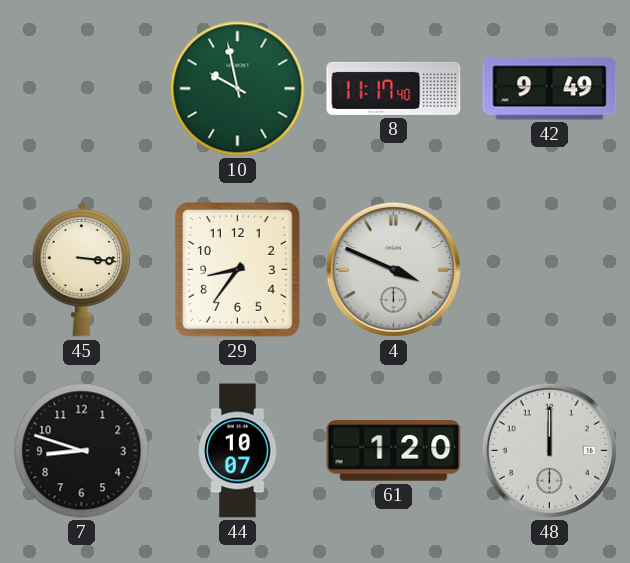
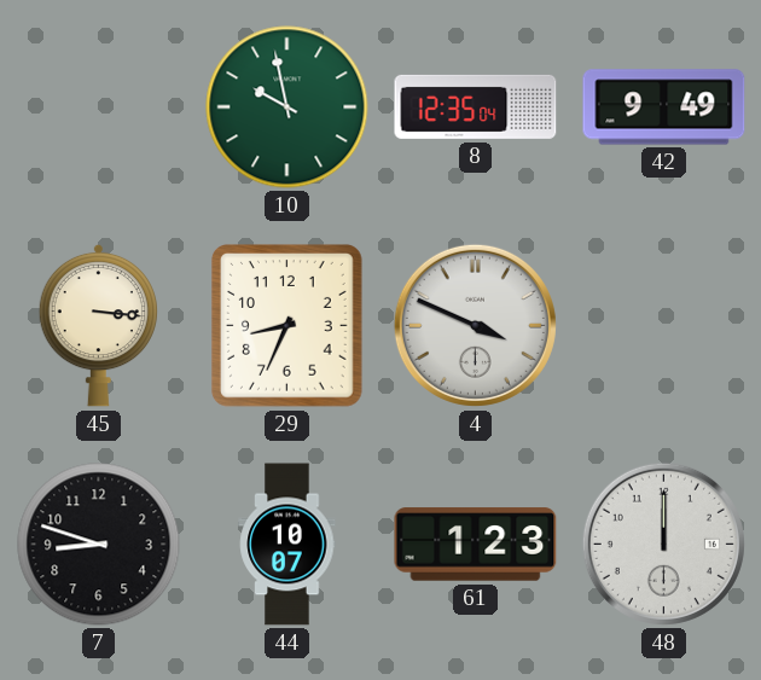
8: 11:17 -> 12:35
29: 8:36 -> 8:34
61: 1:20 -> 1:23
